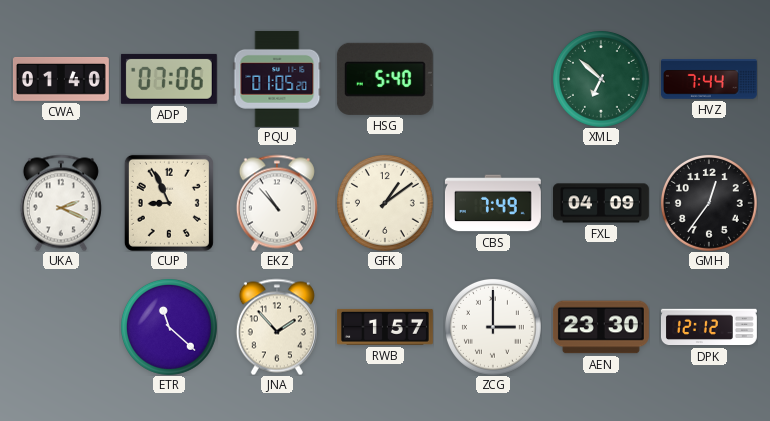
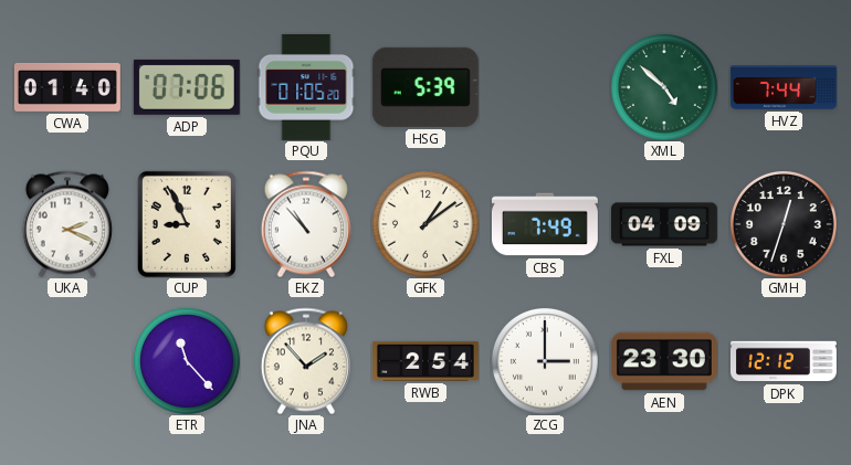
HSG: 5:40 -> 5:39
XML: 6:52 -> 4:52
GMH: 12:36 -> 12:33
ETR: 11:22 -> 11:23
RWB: 1:57 -> 2:54
